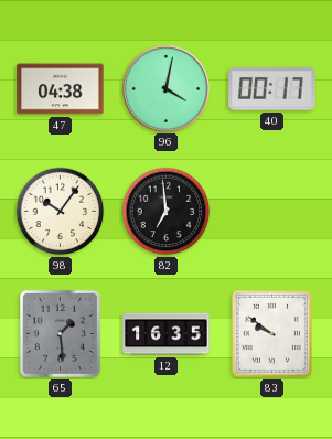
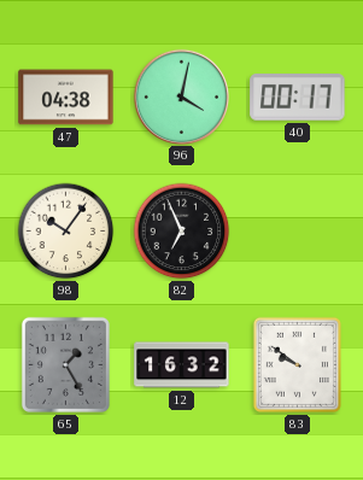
82: 6:59 -> 6:56
65: 1:29 -> 1:25
12: 16:35 -> 16:32
